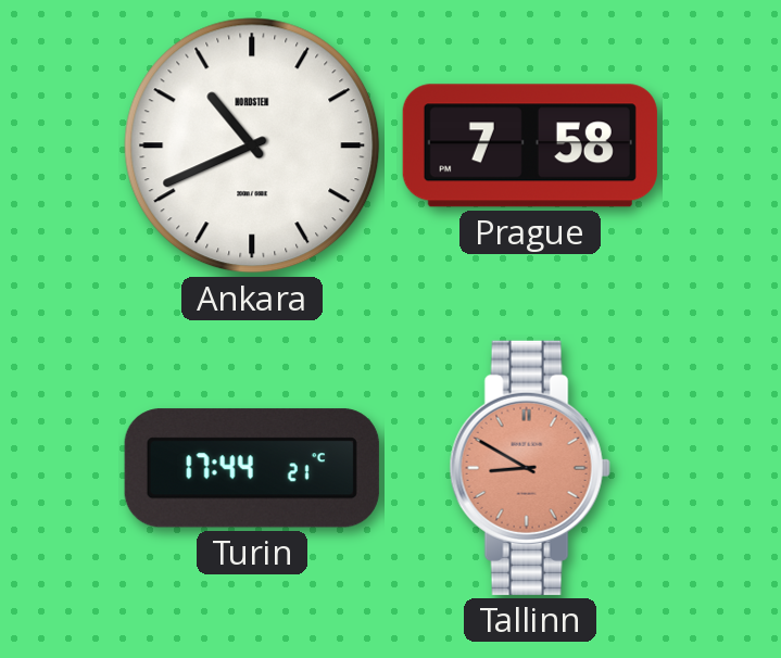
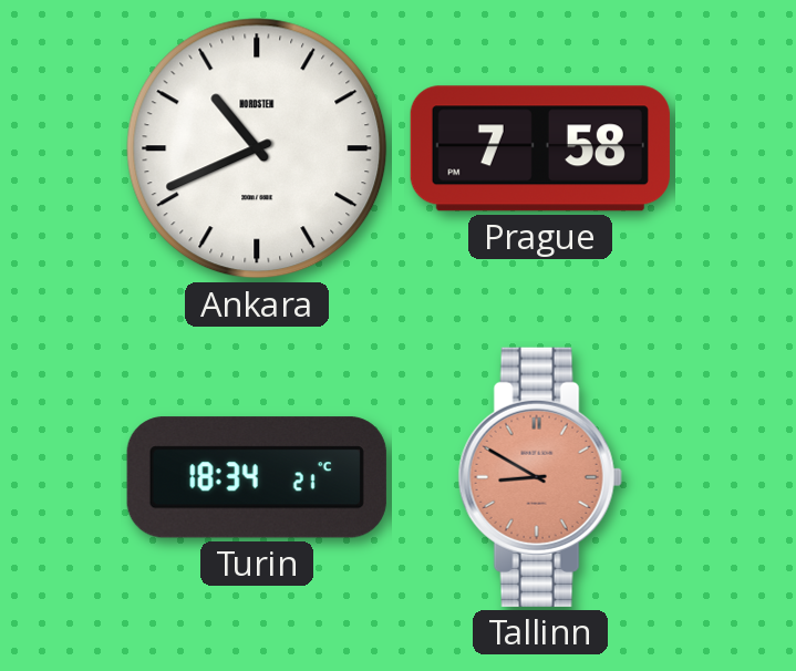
Turin: 17:44 -> 18:34
